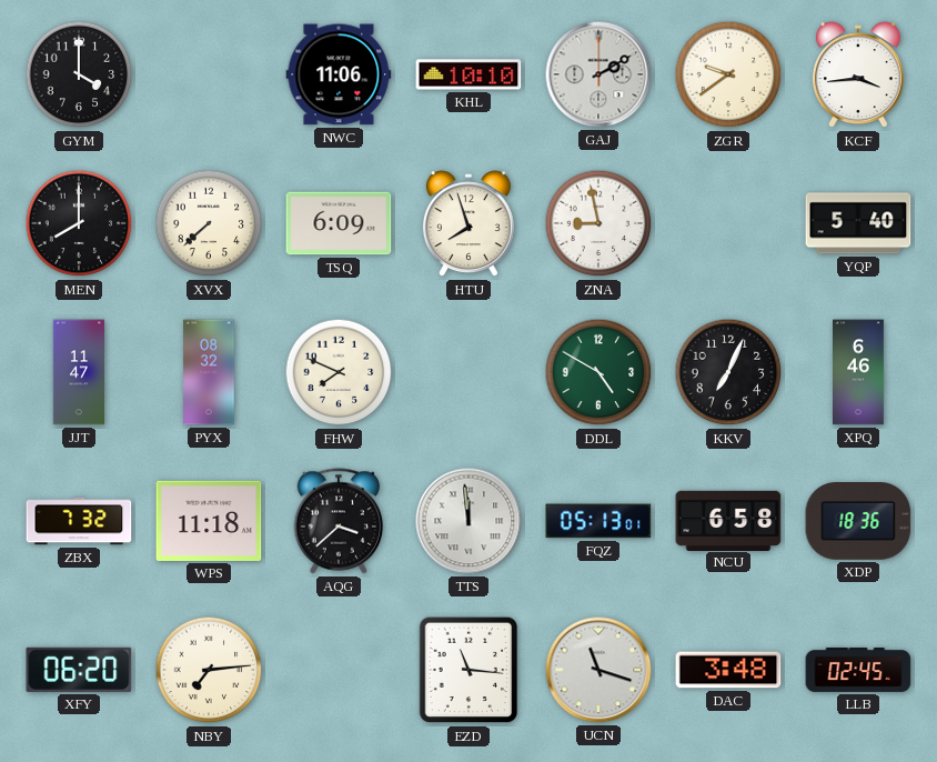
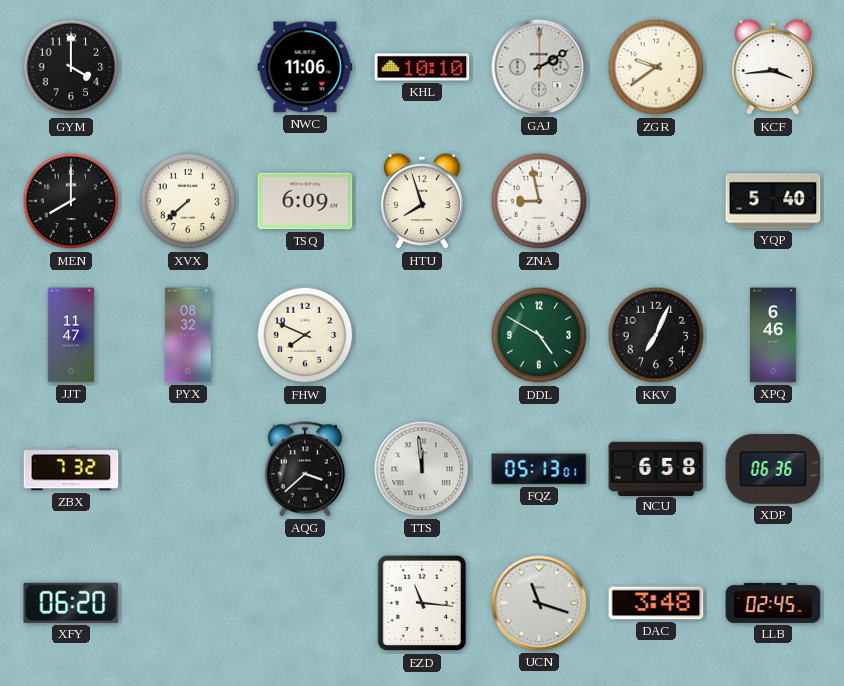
WPS: 11:18 -> none
XDP: 18:36 -> 06:36
NBY: 7:14 -> none
